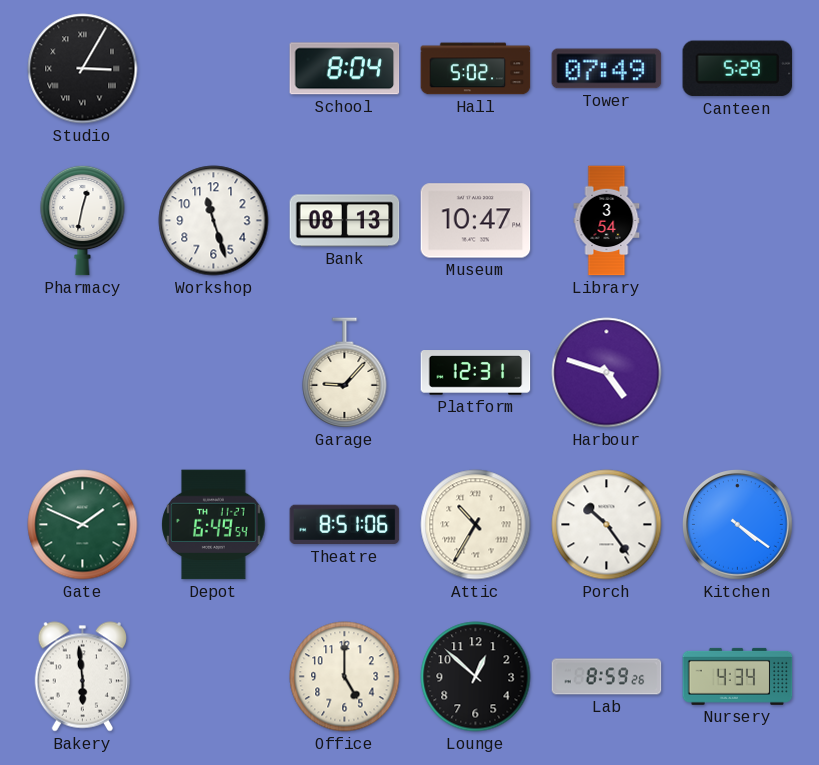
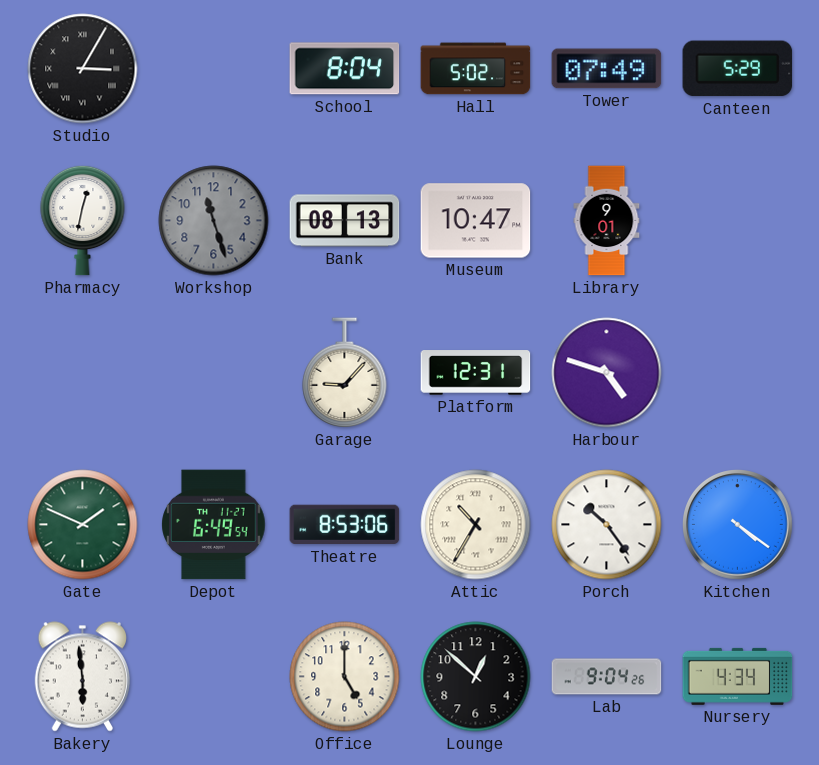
Workshop dial: white -> grey
Library: 3:54 -> 9:01
Theatre: 8:51 -> 8:53
Lab: 8:59 -> 9:04
